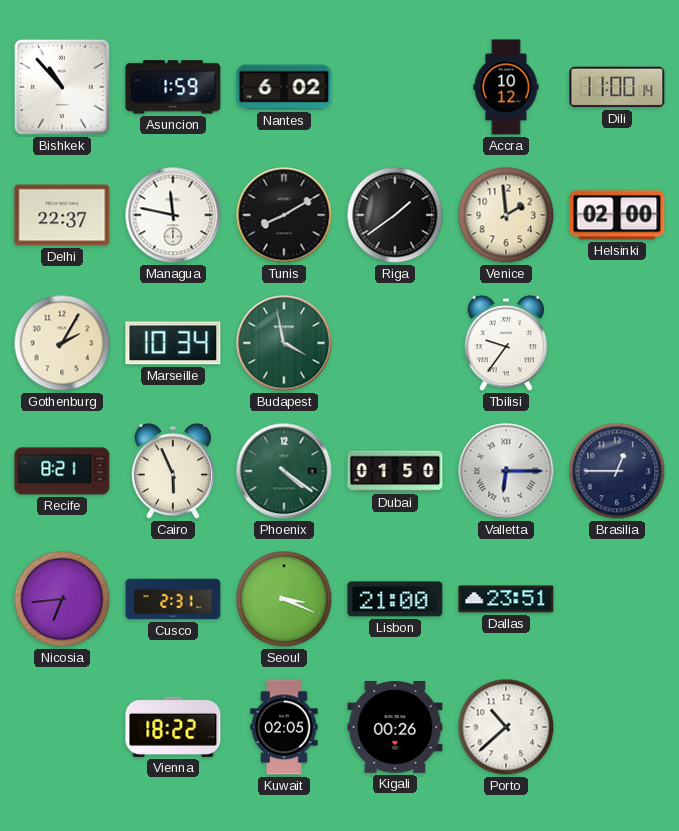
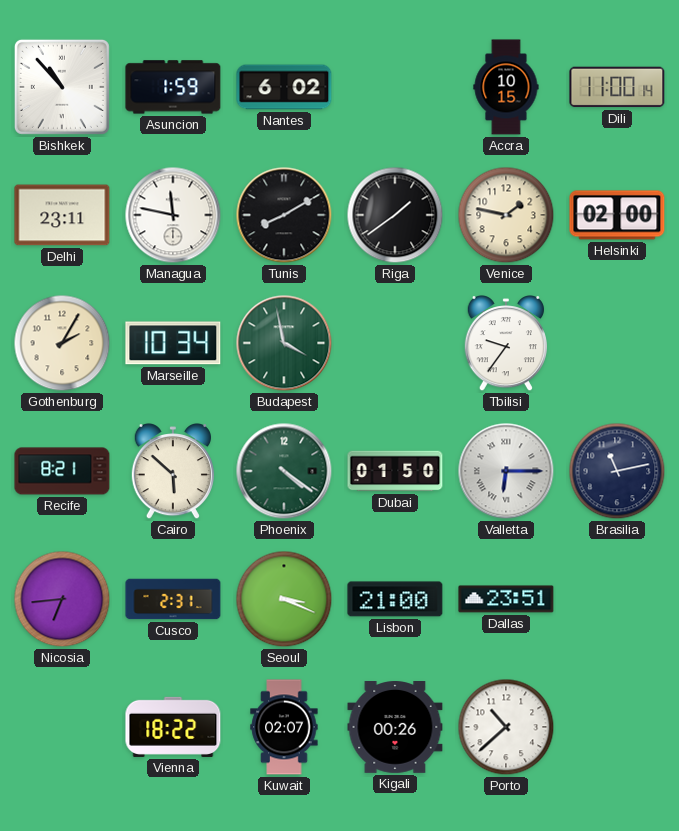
Accra: 10:12 -> 10:15
Delhi: 22:37 -> 23:11
Venice: 1:59 -> 1:47
Cairo: 5:56 -> 5:52
Brasilia: 12:45 -> 11:13
Kuwait: 02:05 -> 02:07
